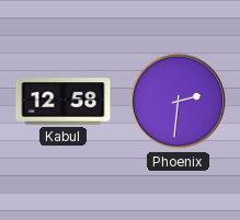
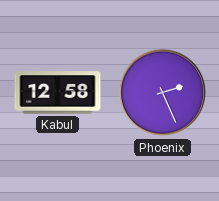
Phoenix: 2:31 -> 2:26
